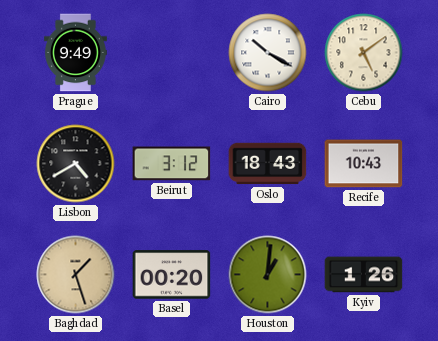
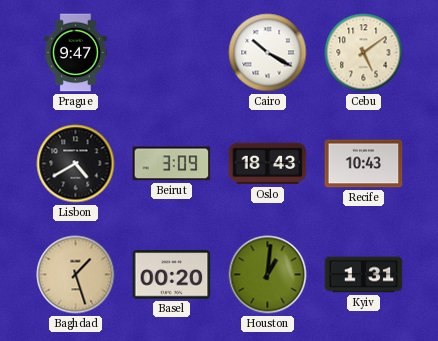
Prague: 9:49 -> 9:47
Beirut: 3:12 -> 3:09
Kyiv: 1:26 -> 1:31
